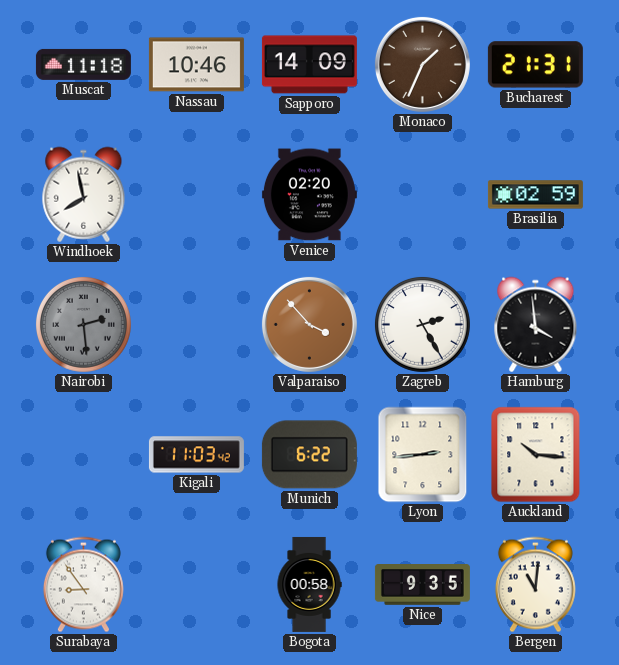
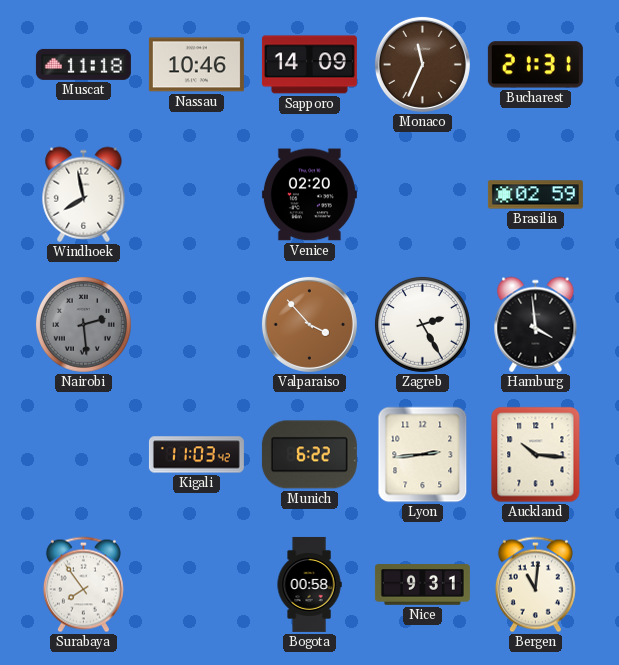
Monaco: 1:34 -> 11:34
Surabaya: 8:54 -> 7:54
Nice: 9:35 -> 9:31
